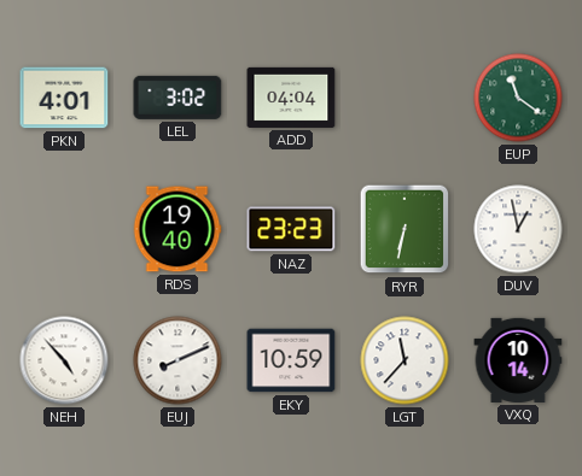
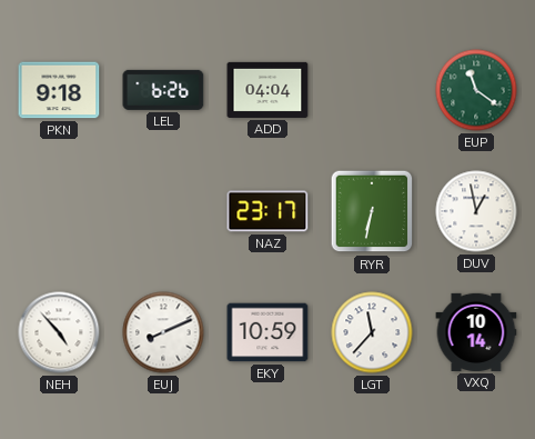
PKN: 4:01 -> 9:18
LEL: 3:02 -> 6:26
RDS: 19:40 -> none
NAZ: 23:23 -> 23:17
